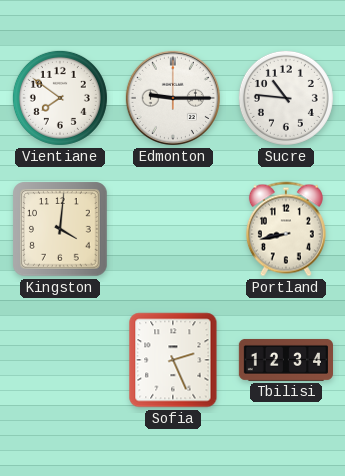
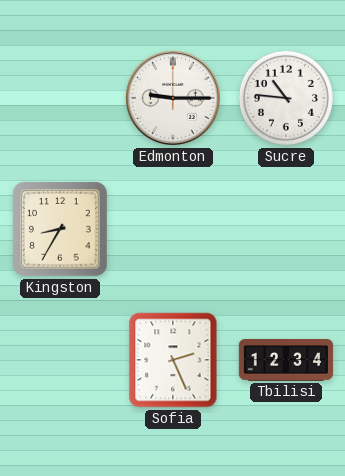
Vientiane: 7:51 -> none
Kingston: 4:01 -> 8:35
Portland: 8:43 -> none
